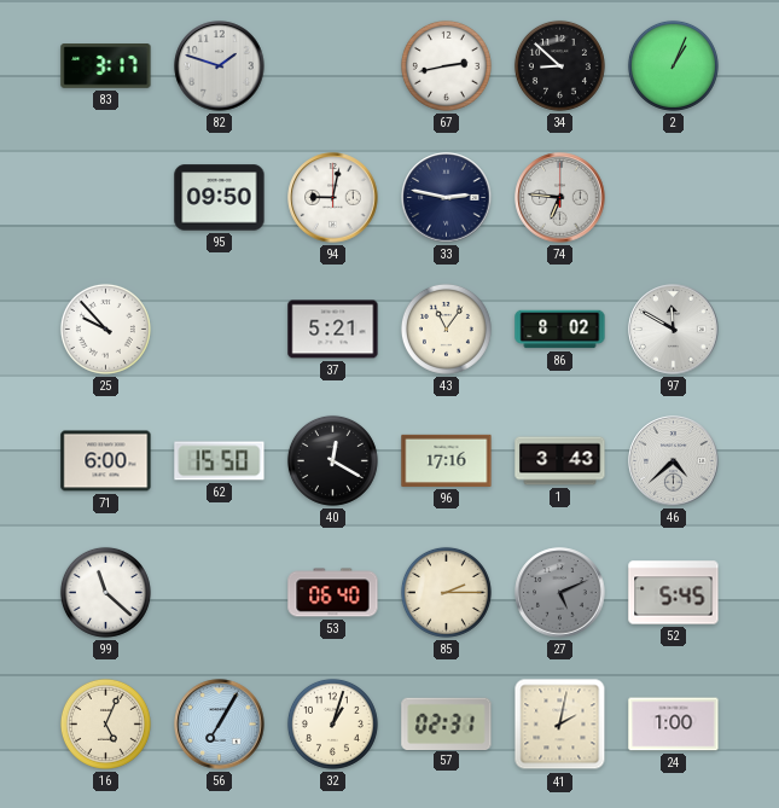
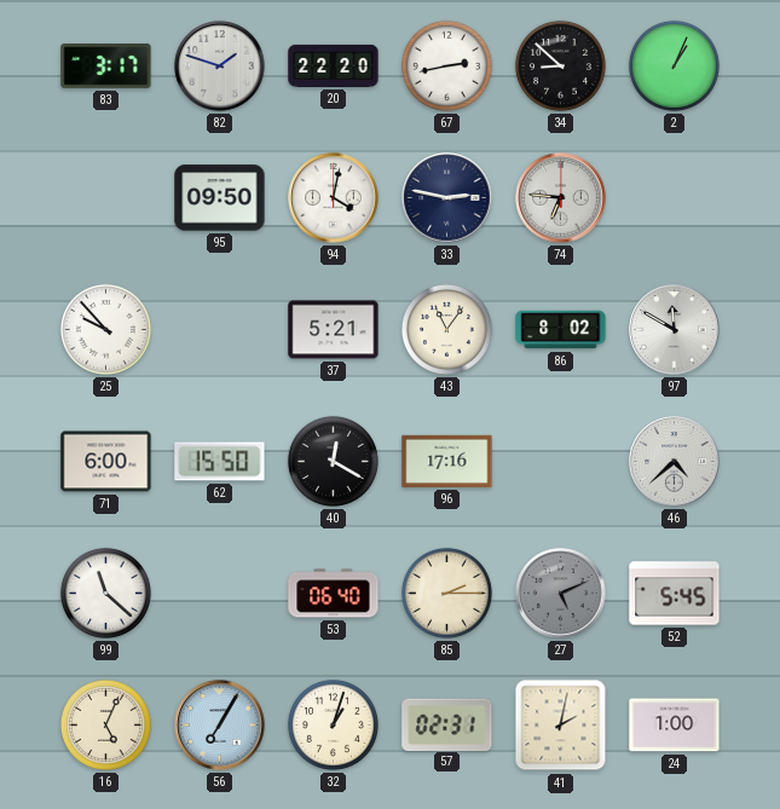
20: none -> 22:20
94: 9:02 -> 4:02
1: 3:43 -> none
